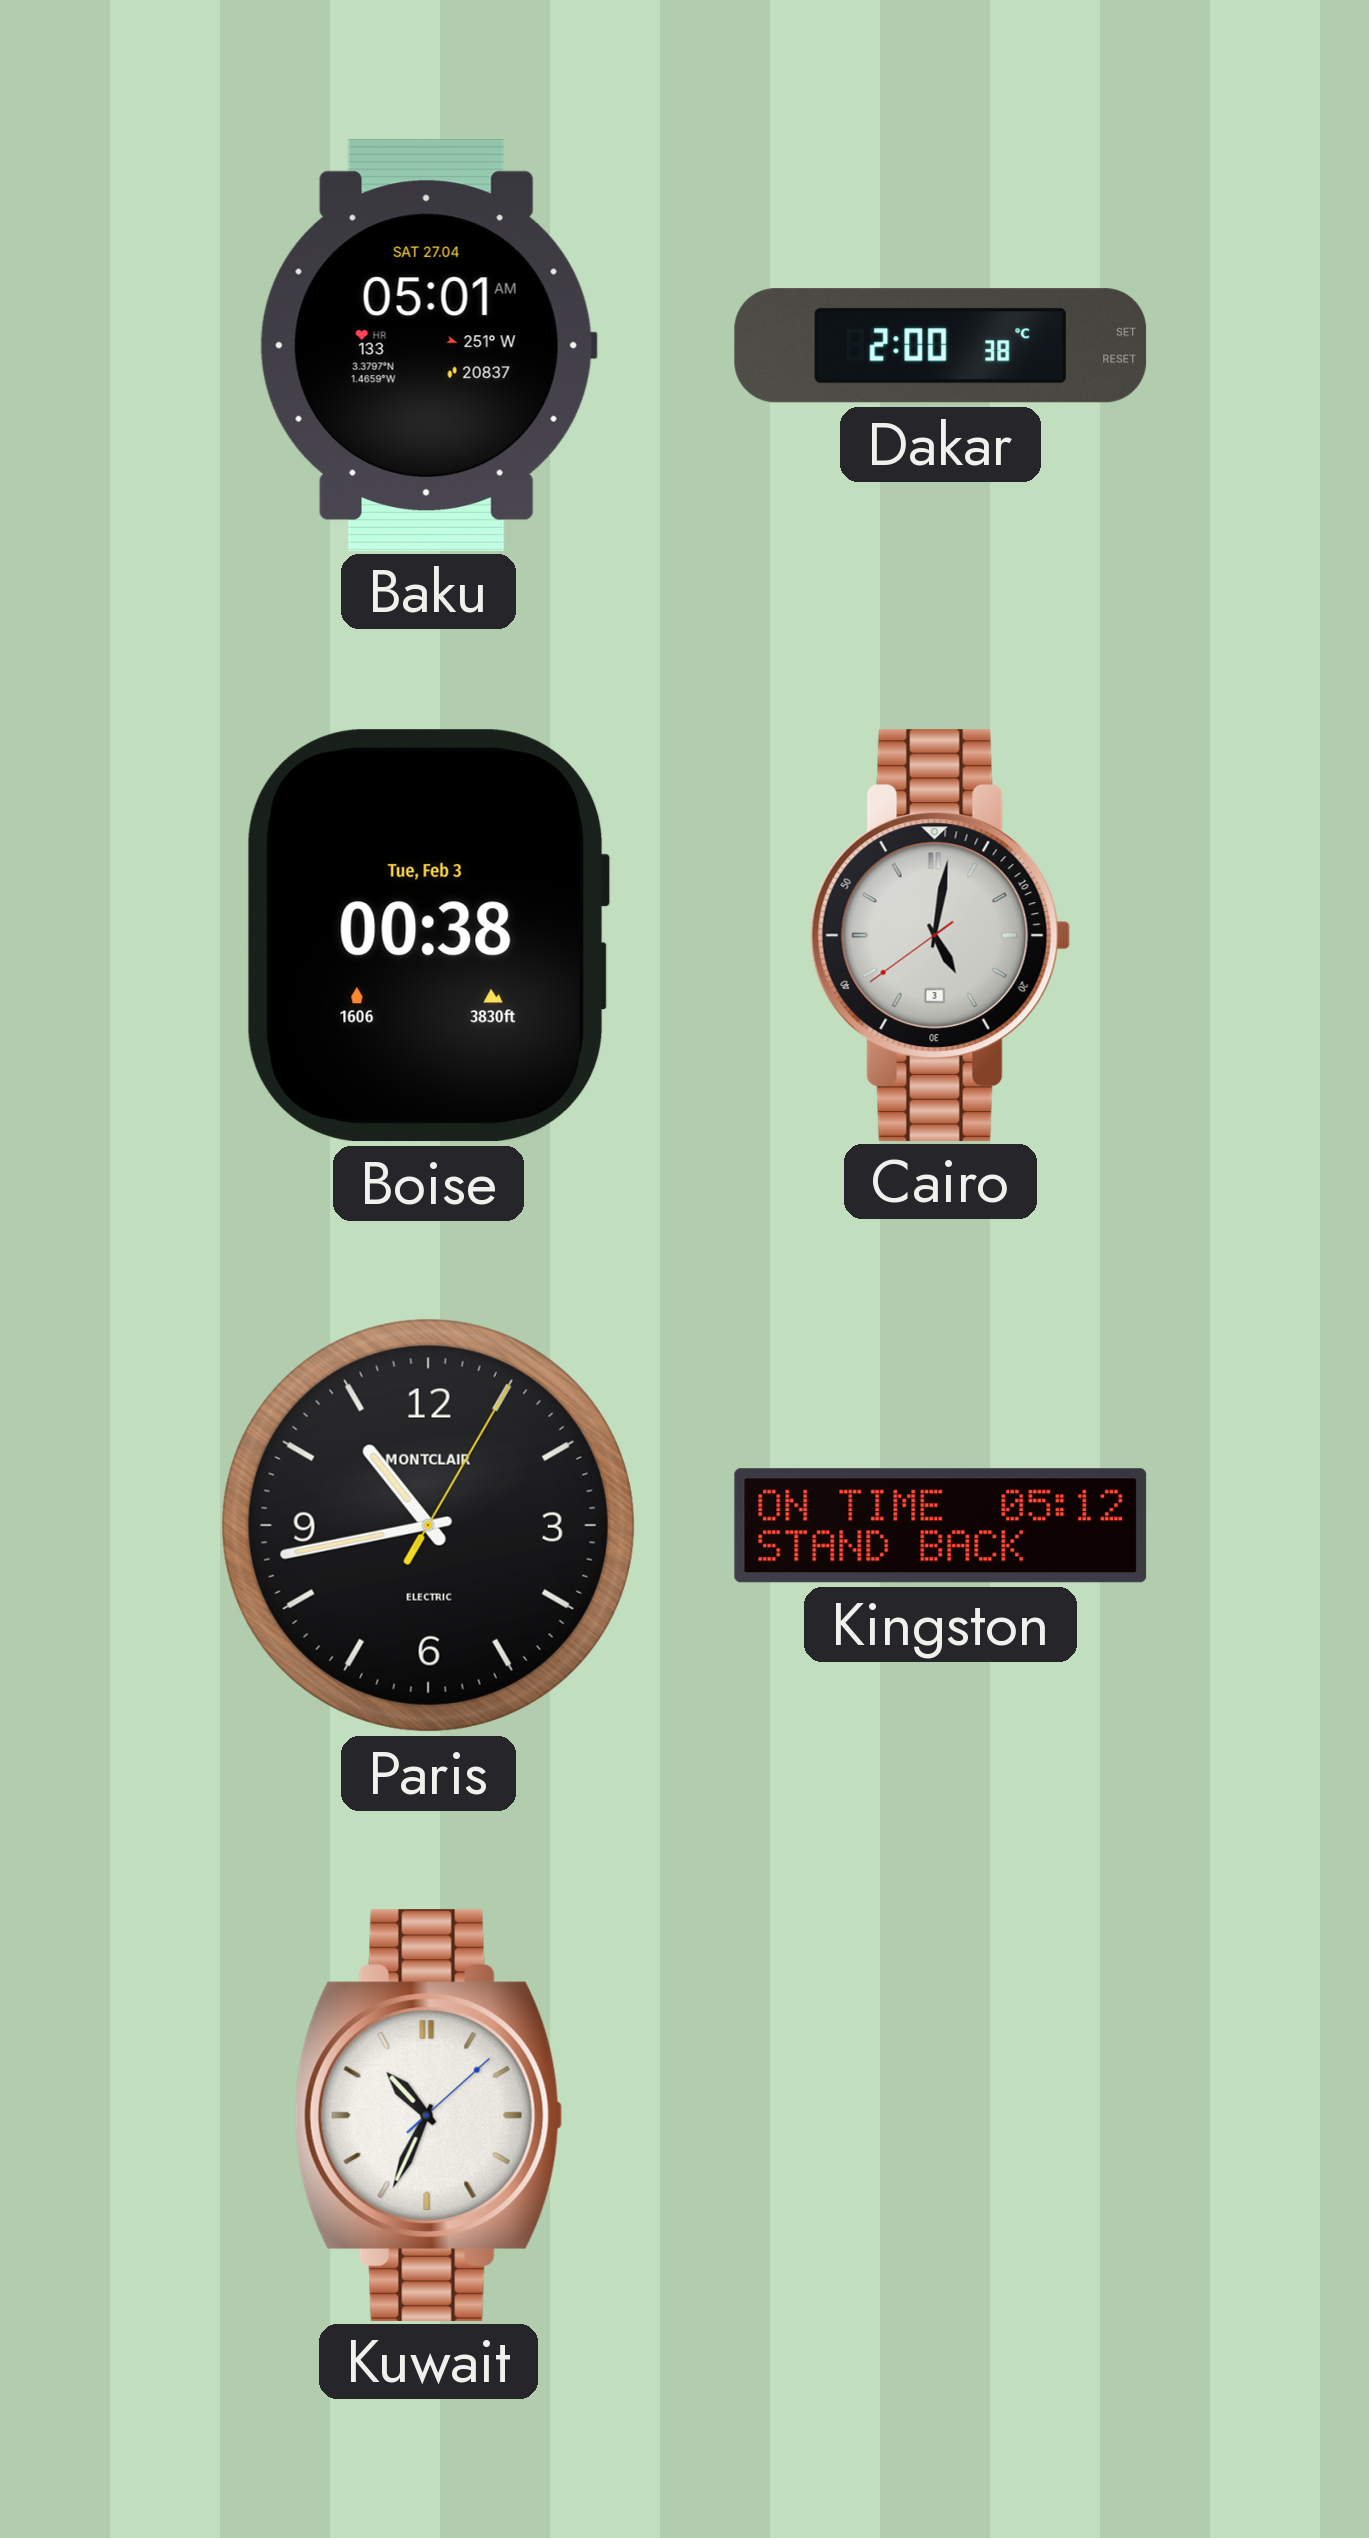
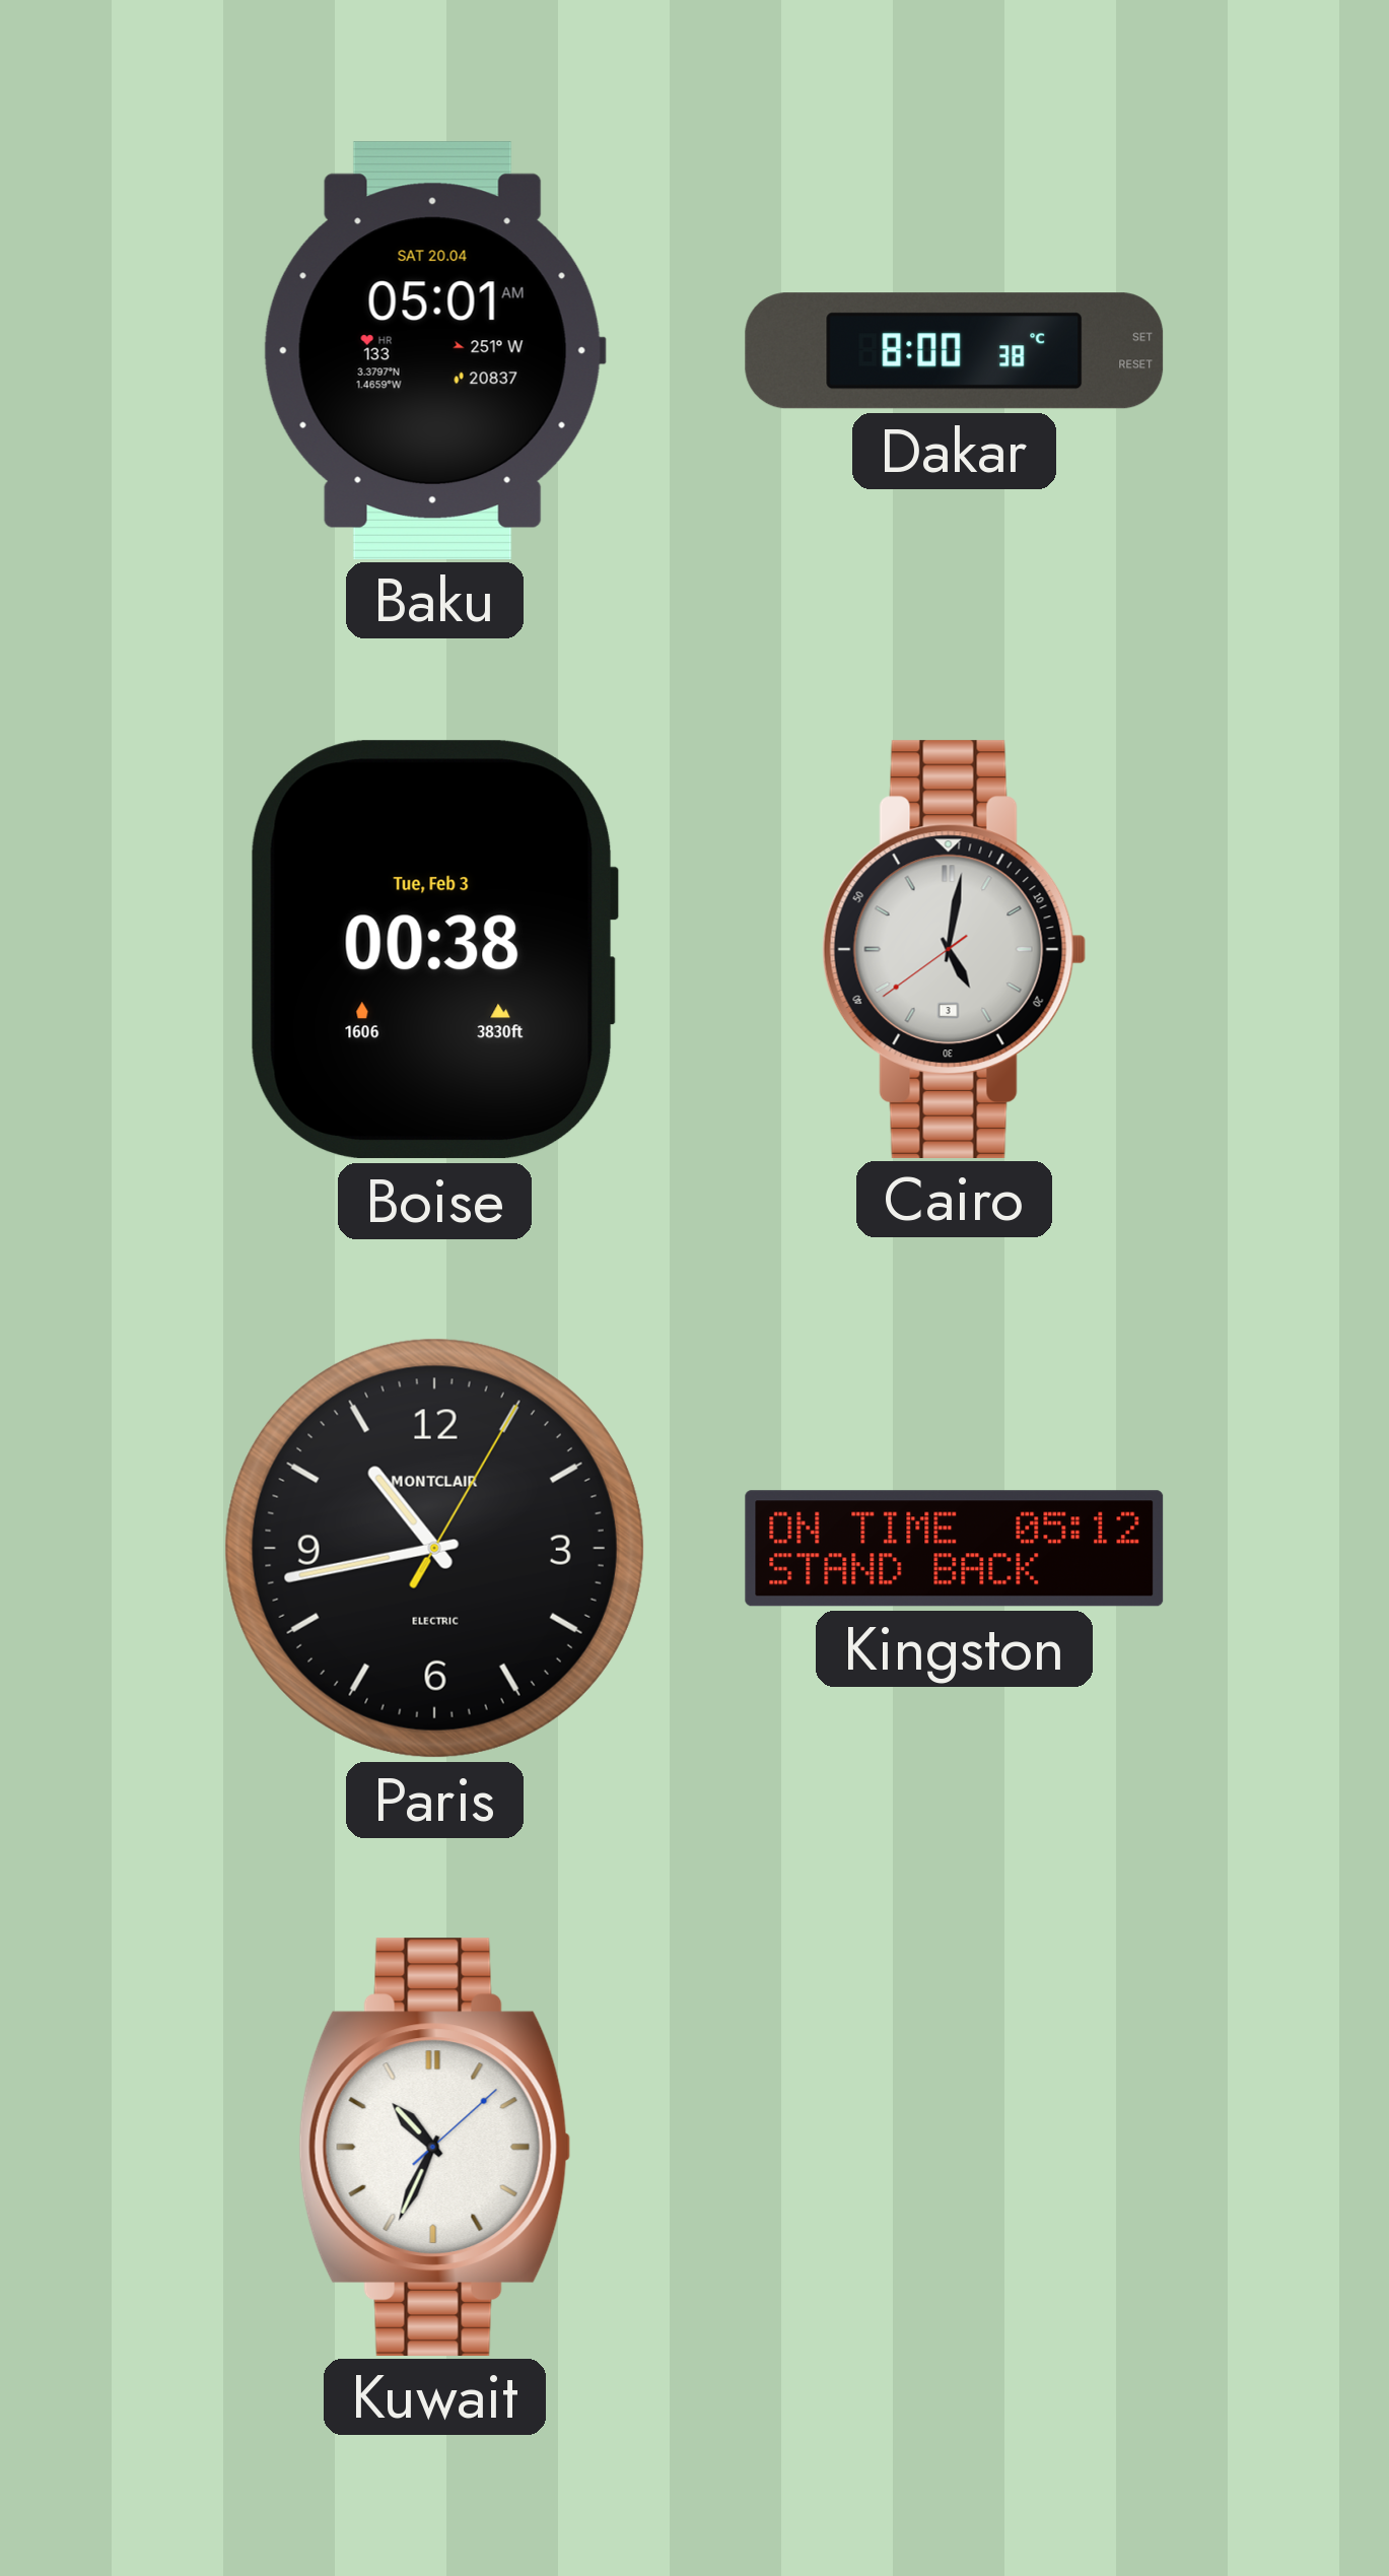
Baku date: SAT 27.04 -> SAT 20.04
Dakar: 2:00 -> 8:00
